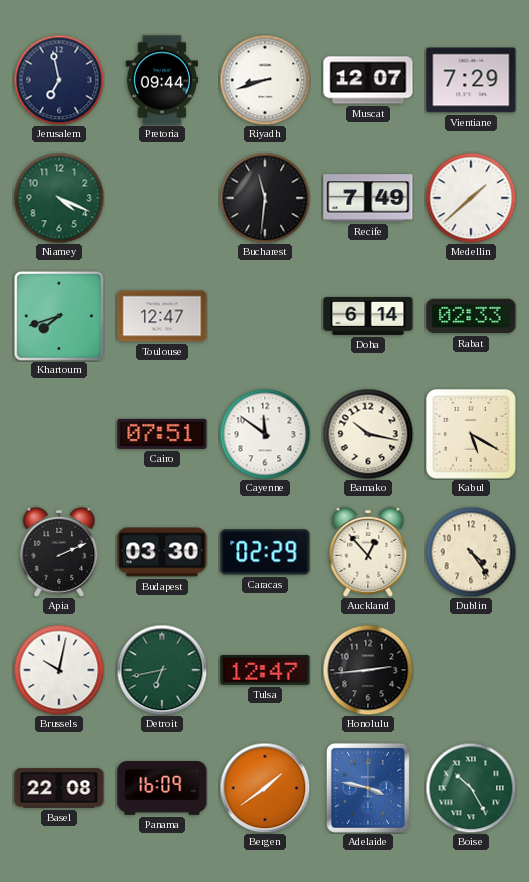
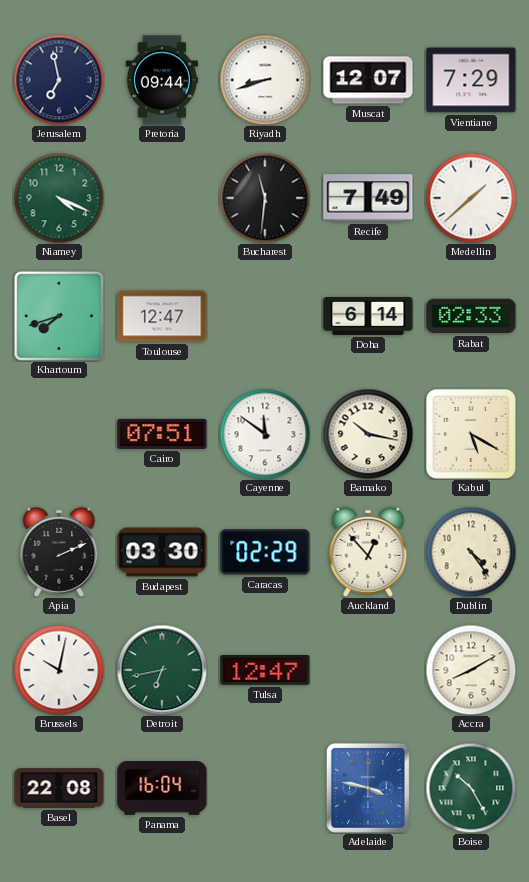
Honolulu: 2:44 -> none
Accra: none -> 8:10
Panama: 16:09 -> 16:04
Bergen: 1:39 -> none
